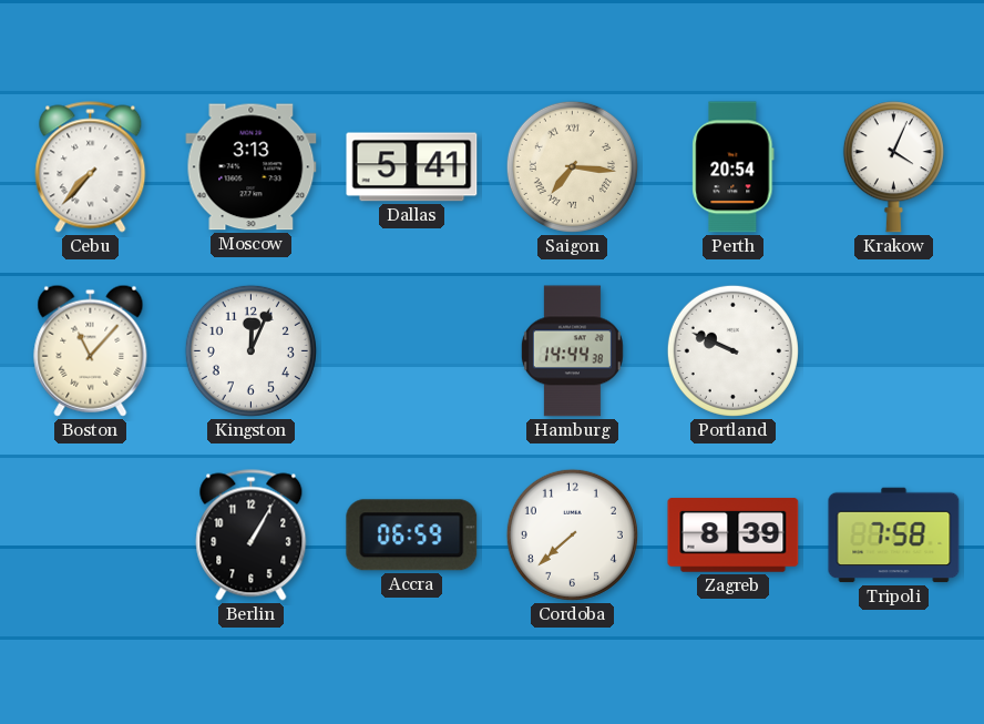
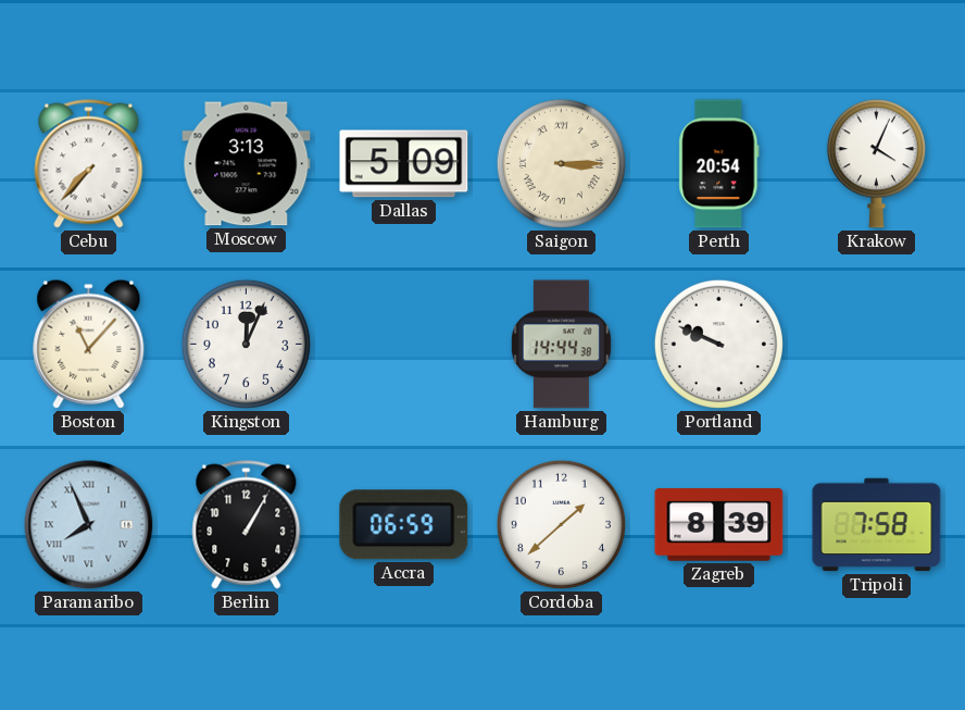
Dallas: 5:41 -> 5:09
Saigon: 7:16 -> 3:15
Paramaribo: none -> 7:56
Cordoba: 7:38 -> 1:38
